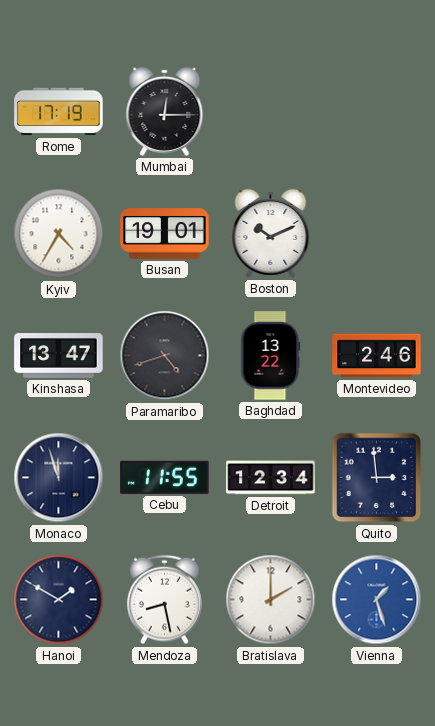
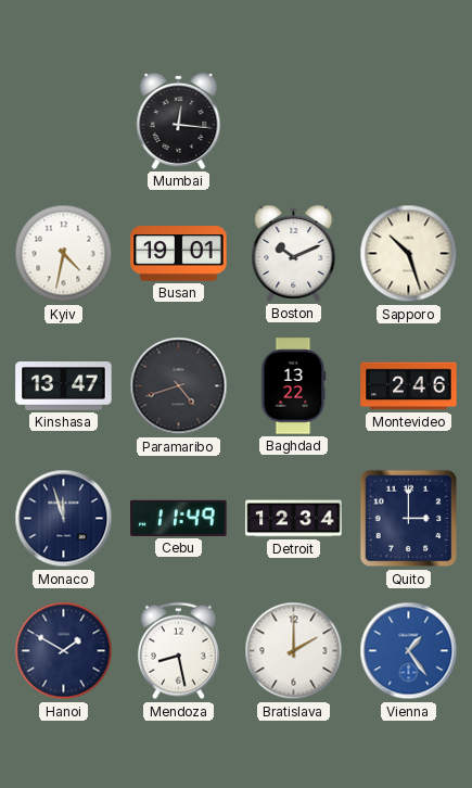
Rome: 17:19 -> none
Mumbai: 12:15 -> 12:16
Kyiv: 4:35 -> 4:32
Sapporo: none -> 10:27
Cebu: 11:55 -> 11:49
Quito: 2:59 -> 3:00
Vienna: 1:27 -> 1:24
